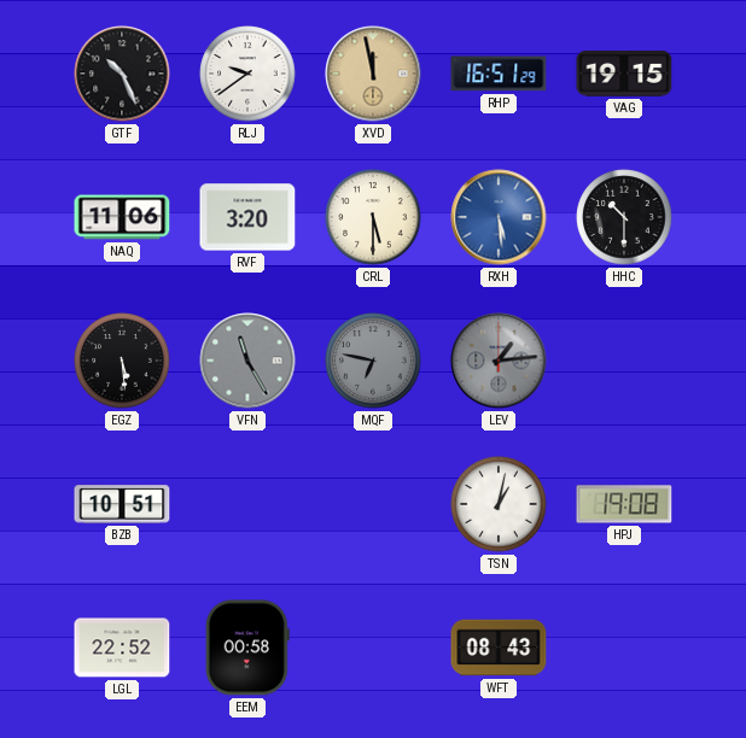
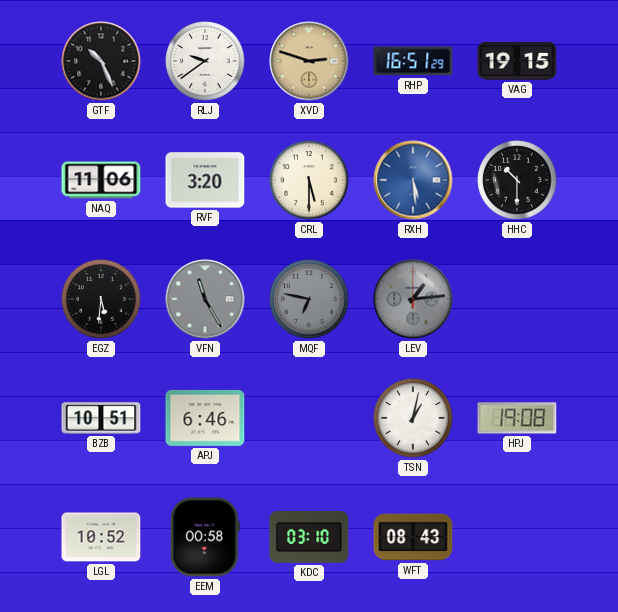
XVD: 11:58 -> 2:48
EGZ: 5:29 -> 5:31
APJ: none -> 6:46
LGL: 22:52 -> 10:52
KDC: none -> 03:10
